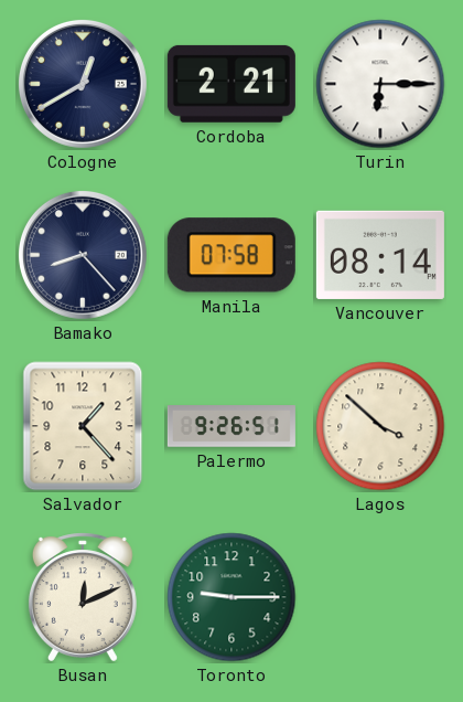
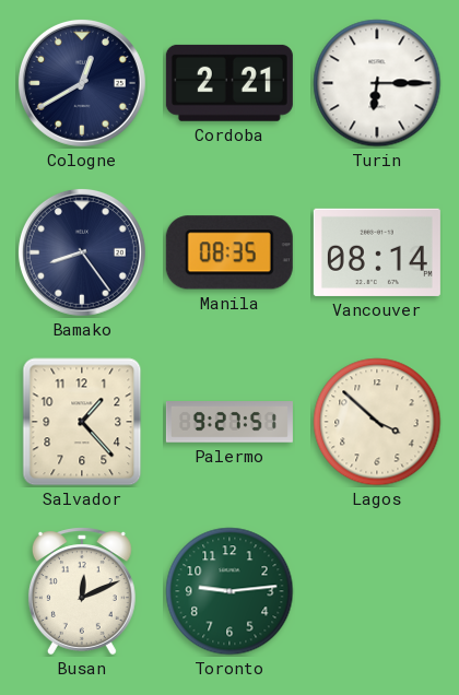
Bamako: 8:23 -> 8:24
Manila: 07:58 -> 08:35
Palermo: 9:26 -> 9:27
Toronto: 9:15 -> 9:14
